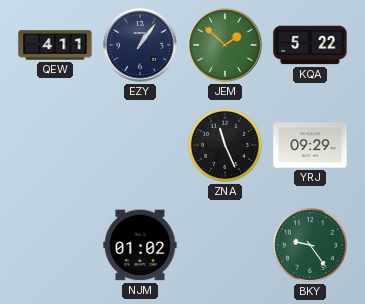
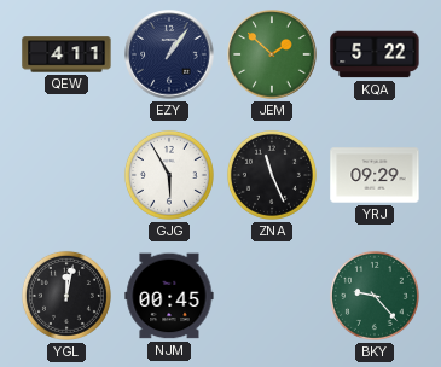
GJG: none -> 5:55
YGL: none -> 12:02
NJM: 01:02 -> 00:45
BKY: 9:24 -> 9:23
